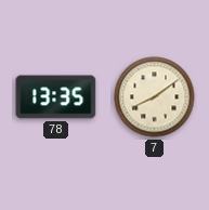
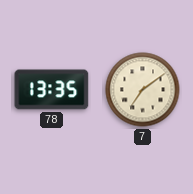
7: 8:09 -> 7:09
